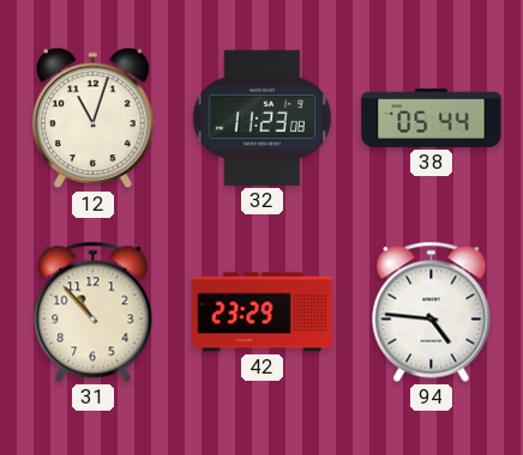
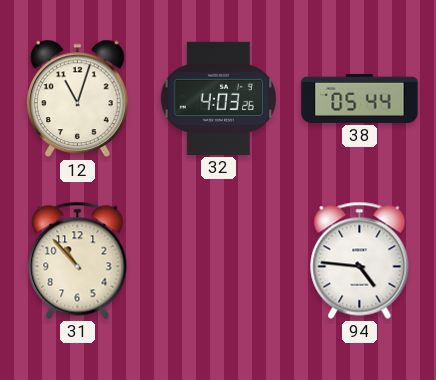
32: 11:23 -> 4:03
42: 23:29 -> none
